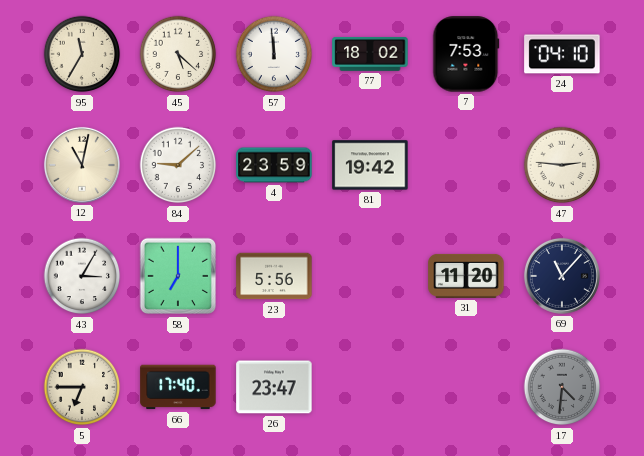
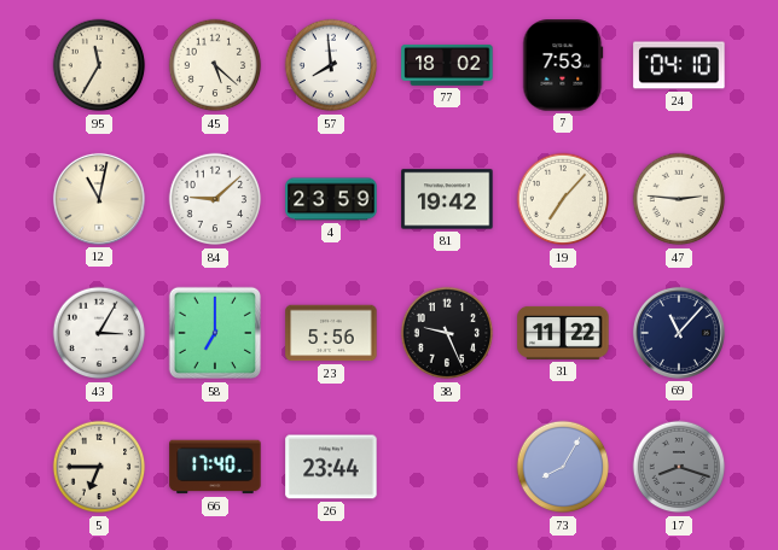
57: 11:59 -> 7:59
19: none -> 7:07
38: none -> 9:26
31: 11:20 -> 11:22
26: 23:47 -> 23:44
73: none -> 8:05
17: 4:31 -> 8:18
